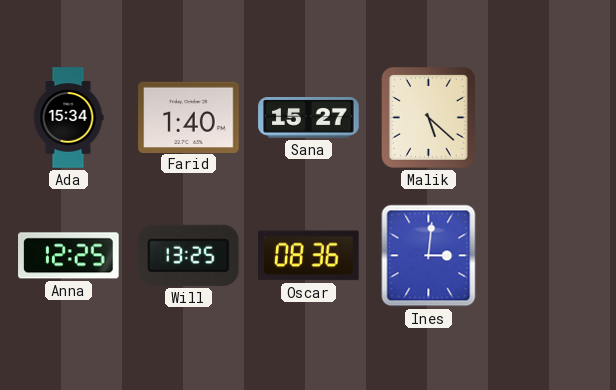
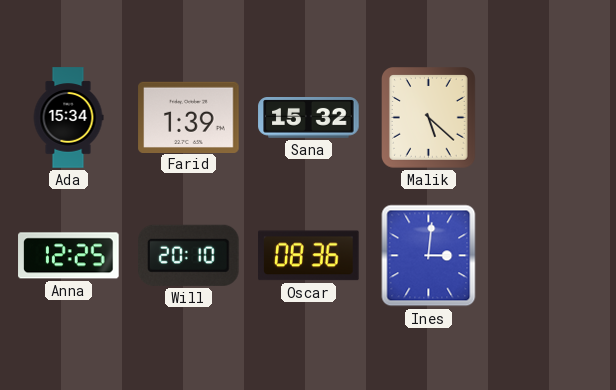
Farid: 1:40 -> 1:39
Sana: 15:27 -> 15:32
Will: 13:25 -> 20:10
